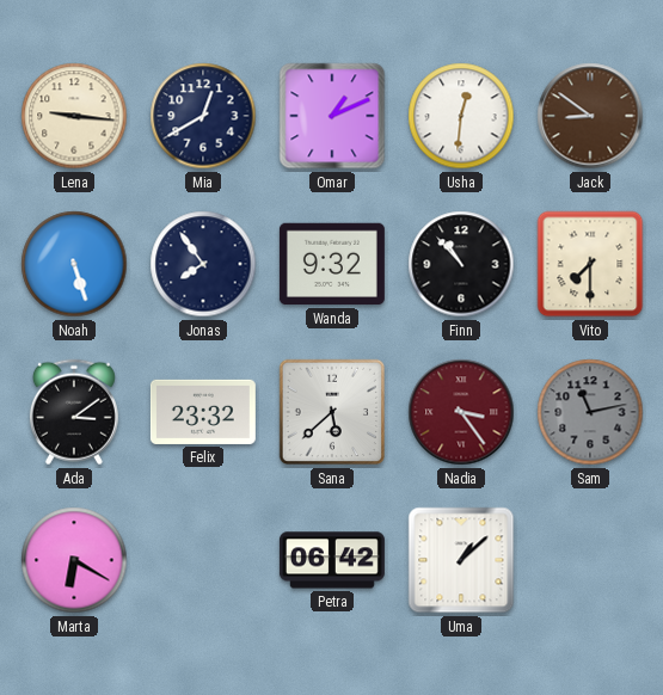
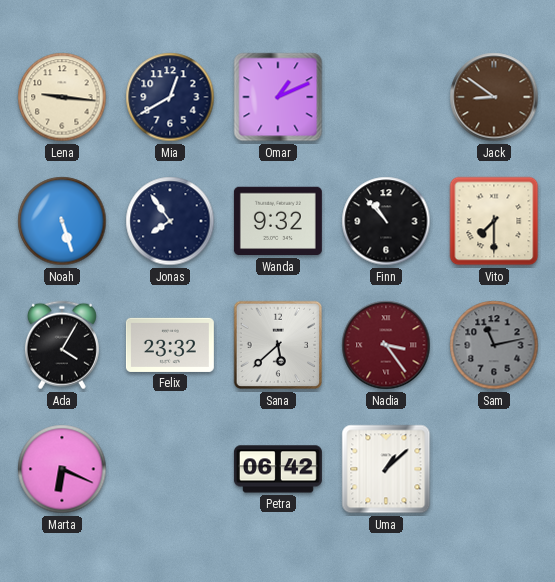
Usha: 12:31 -> none
Ada: 3:09 -> 4:05
Marta: 6:20 -> 6:19
